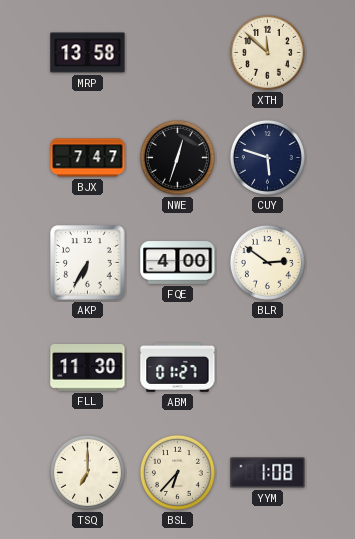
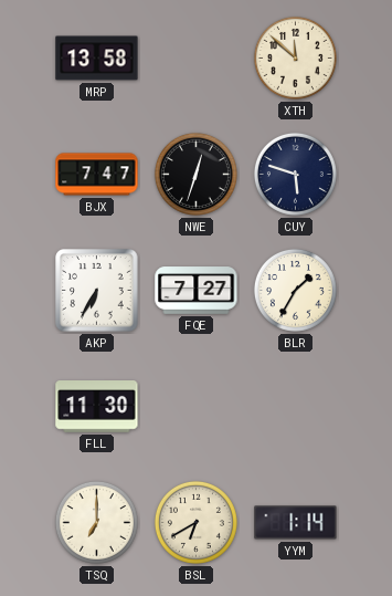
FQE: 4:00 -> 7:27
BLR: 2:51 -> 1:35
ABM: 01:27 -> none
BSL: 6:37 -> 6:40
YYM: 1:08 -> 1:14
